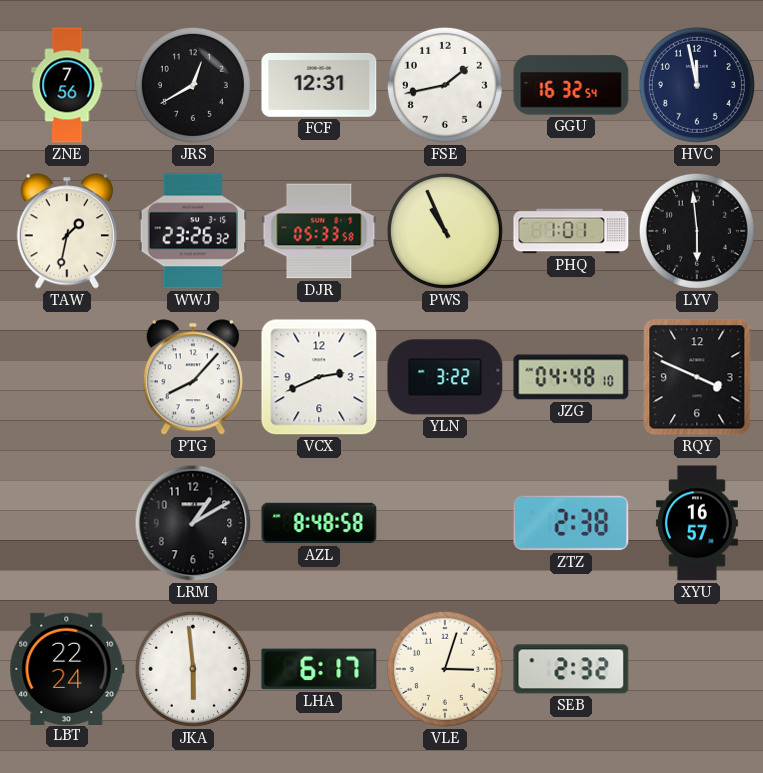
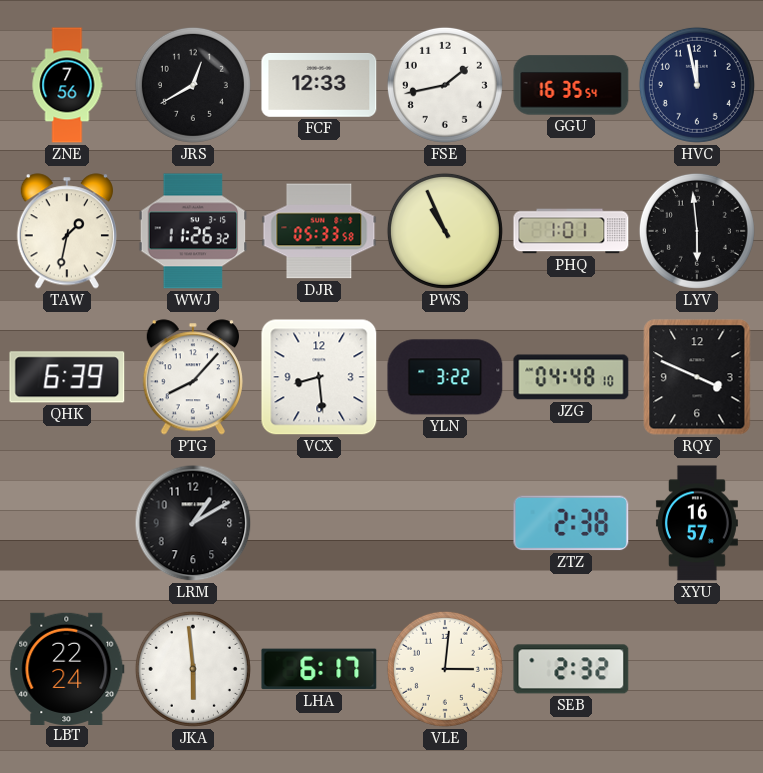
FCF: 12:31 -> 12:33
GGU: 16:32 -> 16:35
WWJ: 23:26 -> 11:26
QHK: none -> 6:39
VCX: 2:41 -> 8:29
AZL: 8:48 -> none
VLE: 3:03 -> 3:01
